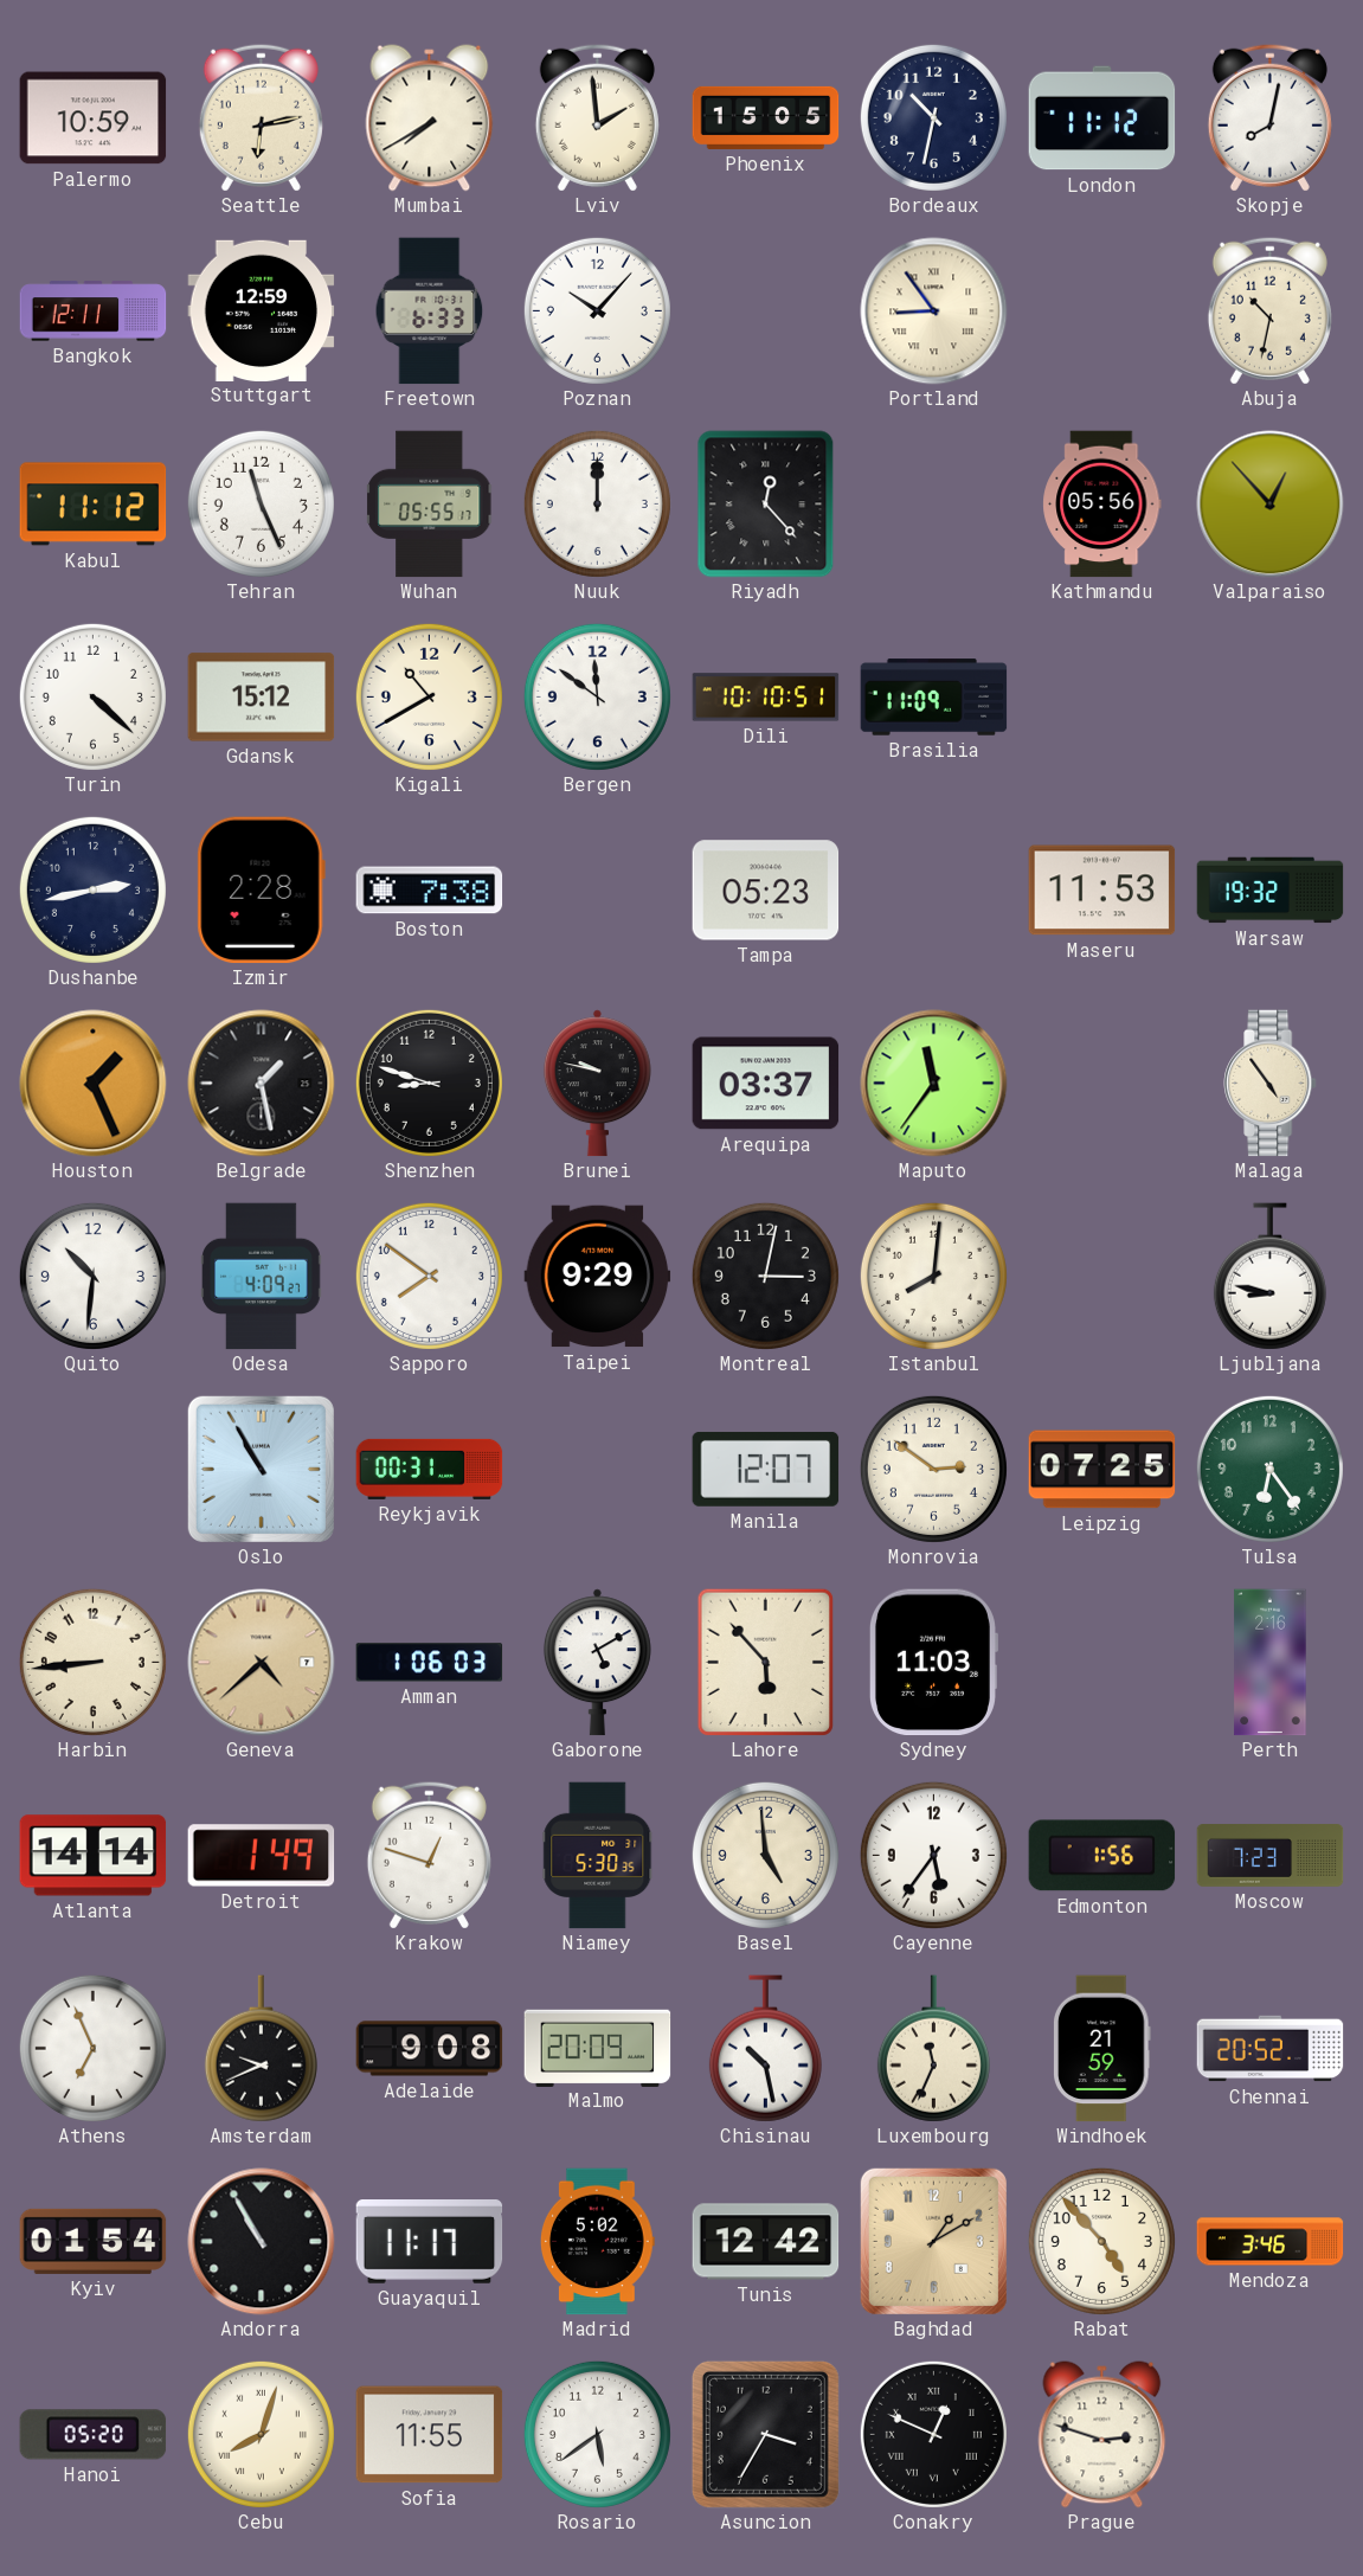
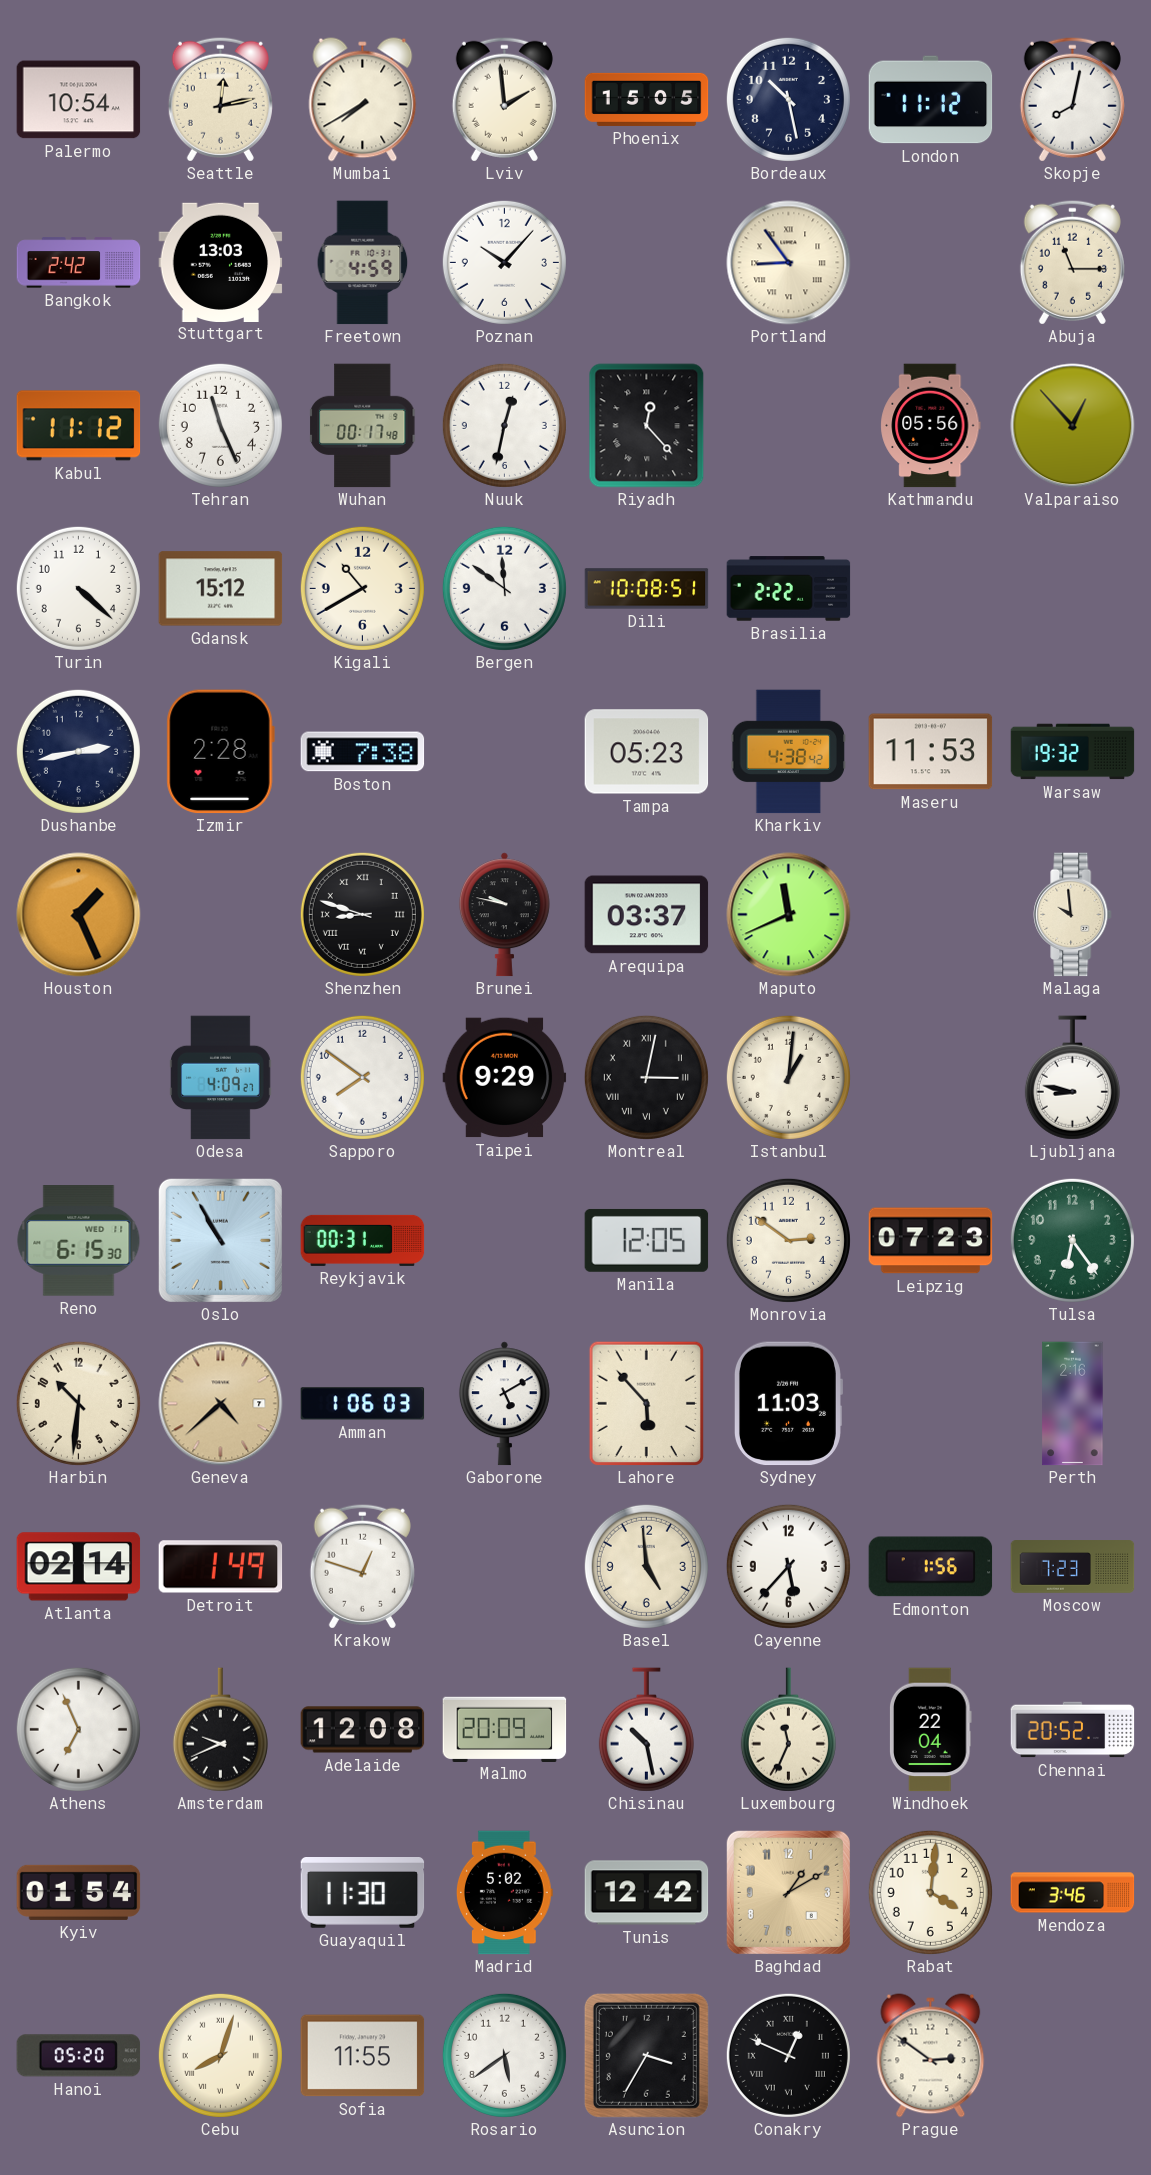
Palermo: 10:59 -> 10:54
Seattle: 6:13 -> 12:13
Bordeaux: 10:32 -> 10:28
Bangkok: 12:11 -> 2:42
Stuttgart: 12:59 -> 13:03
Freetown: 6:33 -> 4:59
Abuja: 10:32 -> 11:15
Wuhan: 05:55 -> 00:17
Nuuk: 12:00 -> 12:32
Dili: 10:10 -> 10:08
Brasilia: 11:09 -> 2:22
Kharkiv: none -> 4:38
Belgrade: 1:28 -> none
Shenzhen numerals: Arabic -> Roman
Maputo: 11:36 -> 11:41
Malaga: 4:54 -> 9:59
Quito: 10:31 -> none
Montreal numerals: Arabic -> Roman
Istanbul: 8:01 -> 1:01
Reno: none -> 6:15
Manila: 12:07 -> 12:05
Leipzig: 07:25 -> 07:23
Harbin: 8:44 -> 10:31
Atlanta: 14:14 -> 02:14
Niamey: 5:30 -> none
Cayenne: 5:36 -> 5:37
Adelaide: 9:08 -> 12:08
Windhoek: 21:59 -> 22:04
Andorra: 10:55 -> none
Guayaquil: 11:17 -> 11:30
Rabat: 4:53 -> 4:01
Prague: 2:48 -> 2:51
